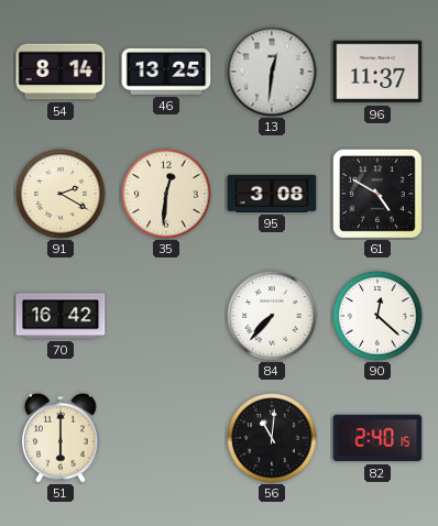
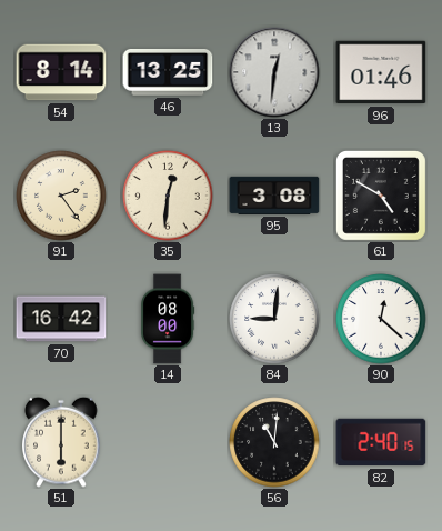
96: 11:37 -> 01:46
91: 2:20 -> 2:24
14: none -> 08:00
84: 7:37 -> 9:01
